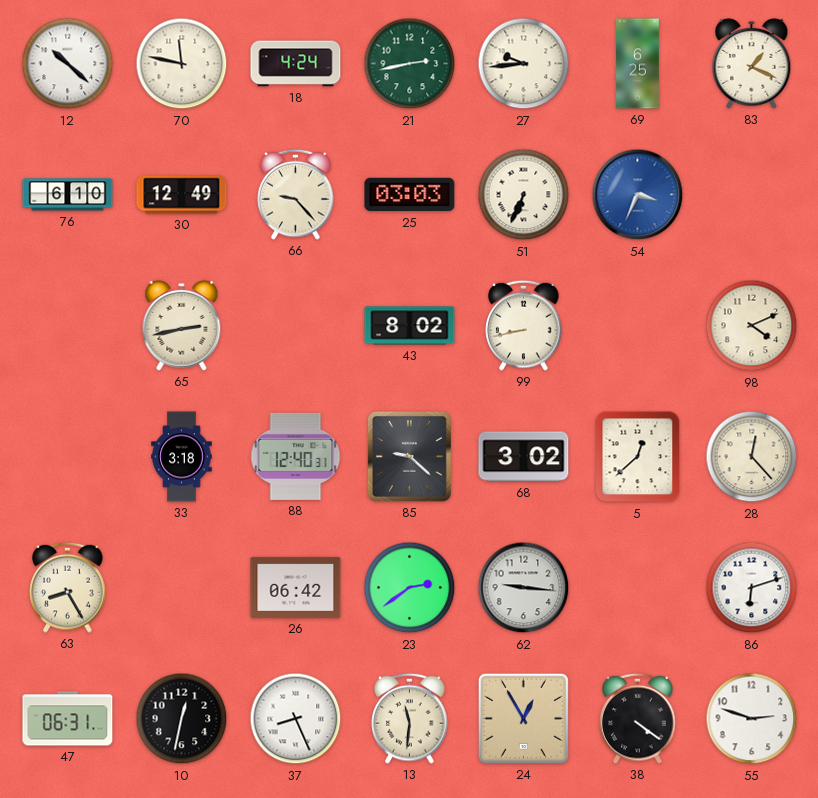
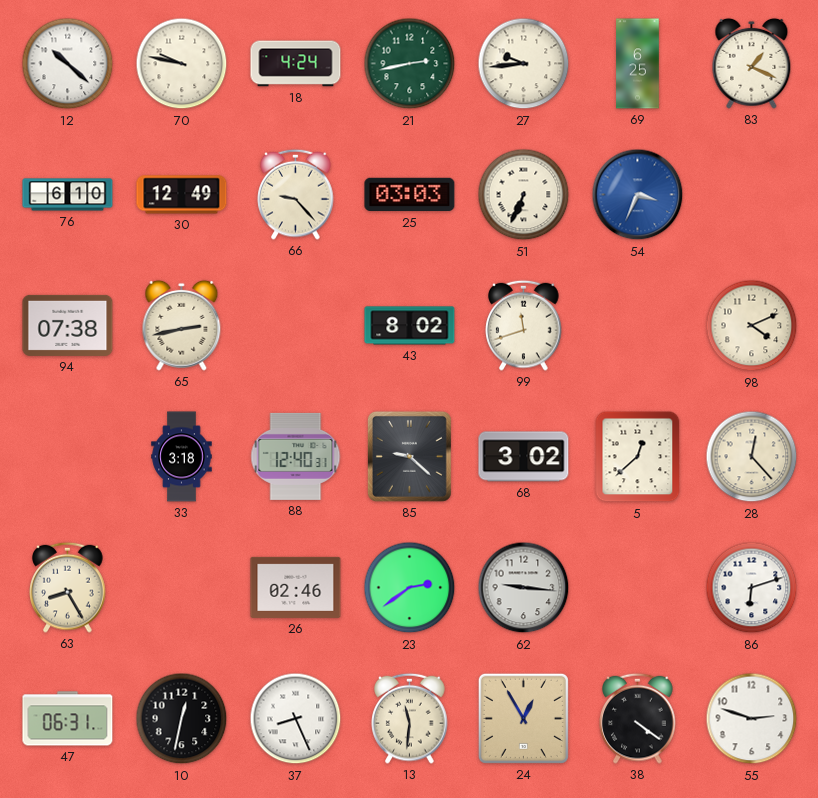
70: 11:47 -> 9:47
94: none -> 07:38
99: 8:43 -> 11:42
26: 06:42 -> 02:46
